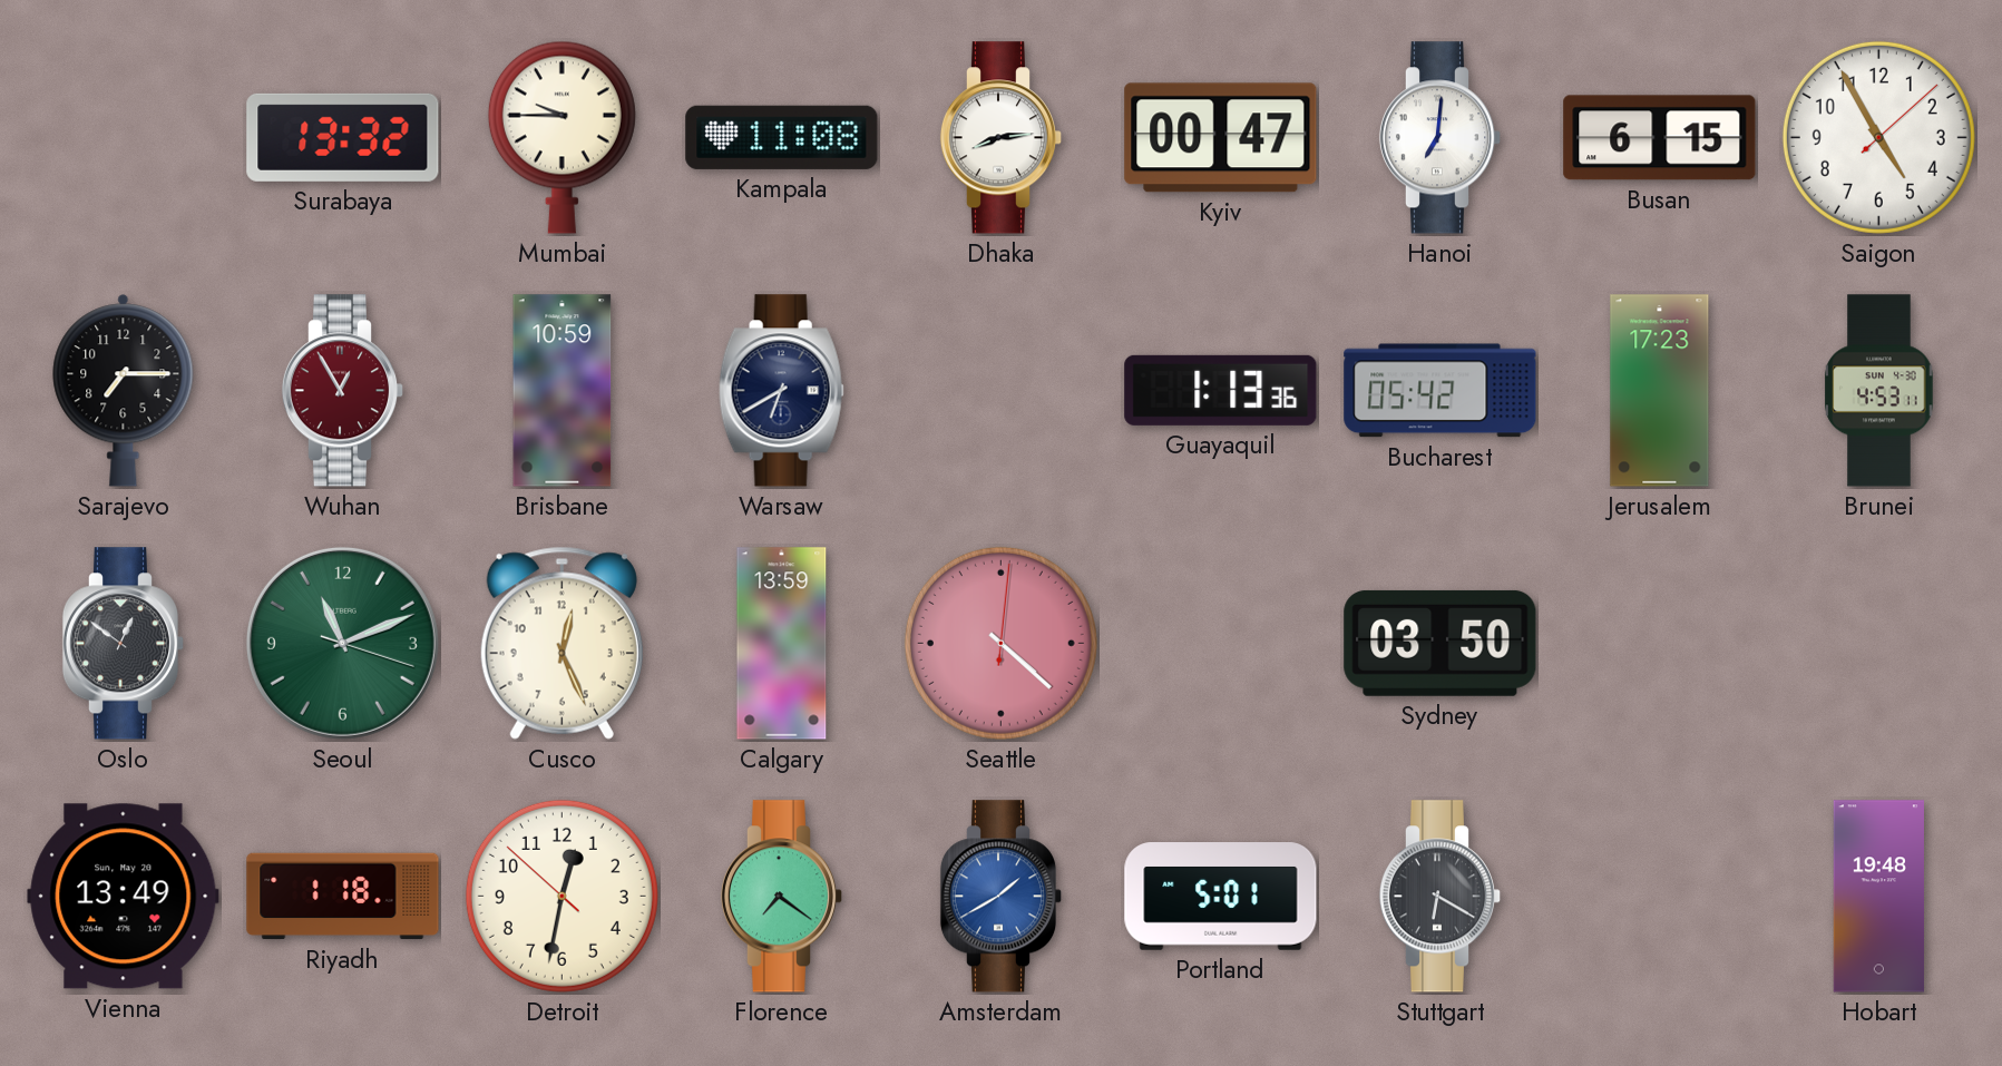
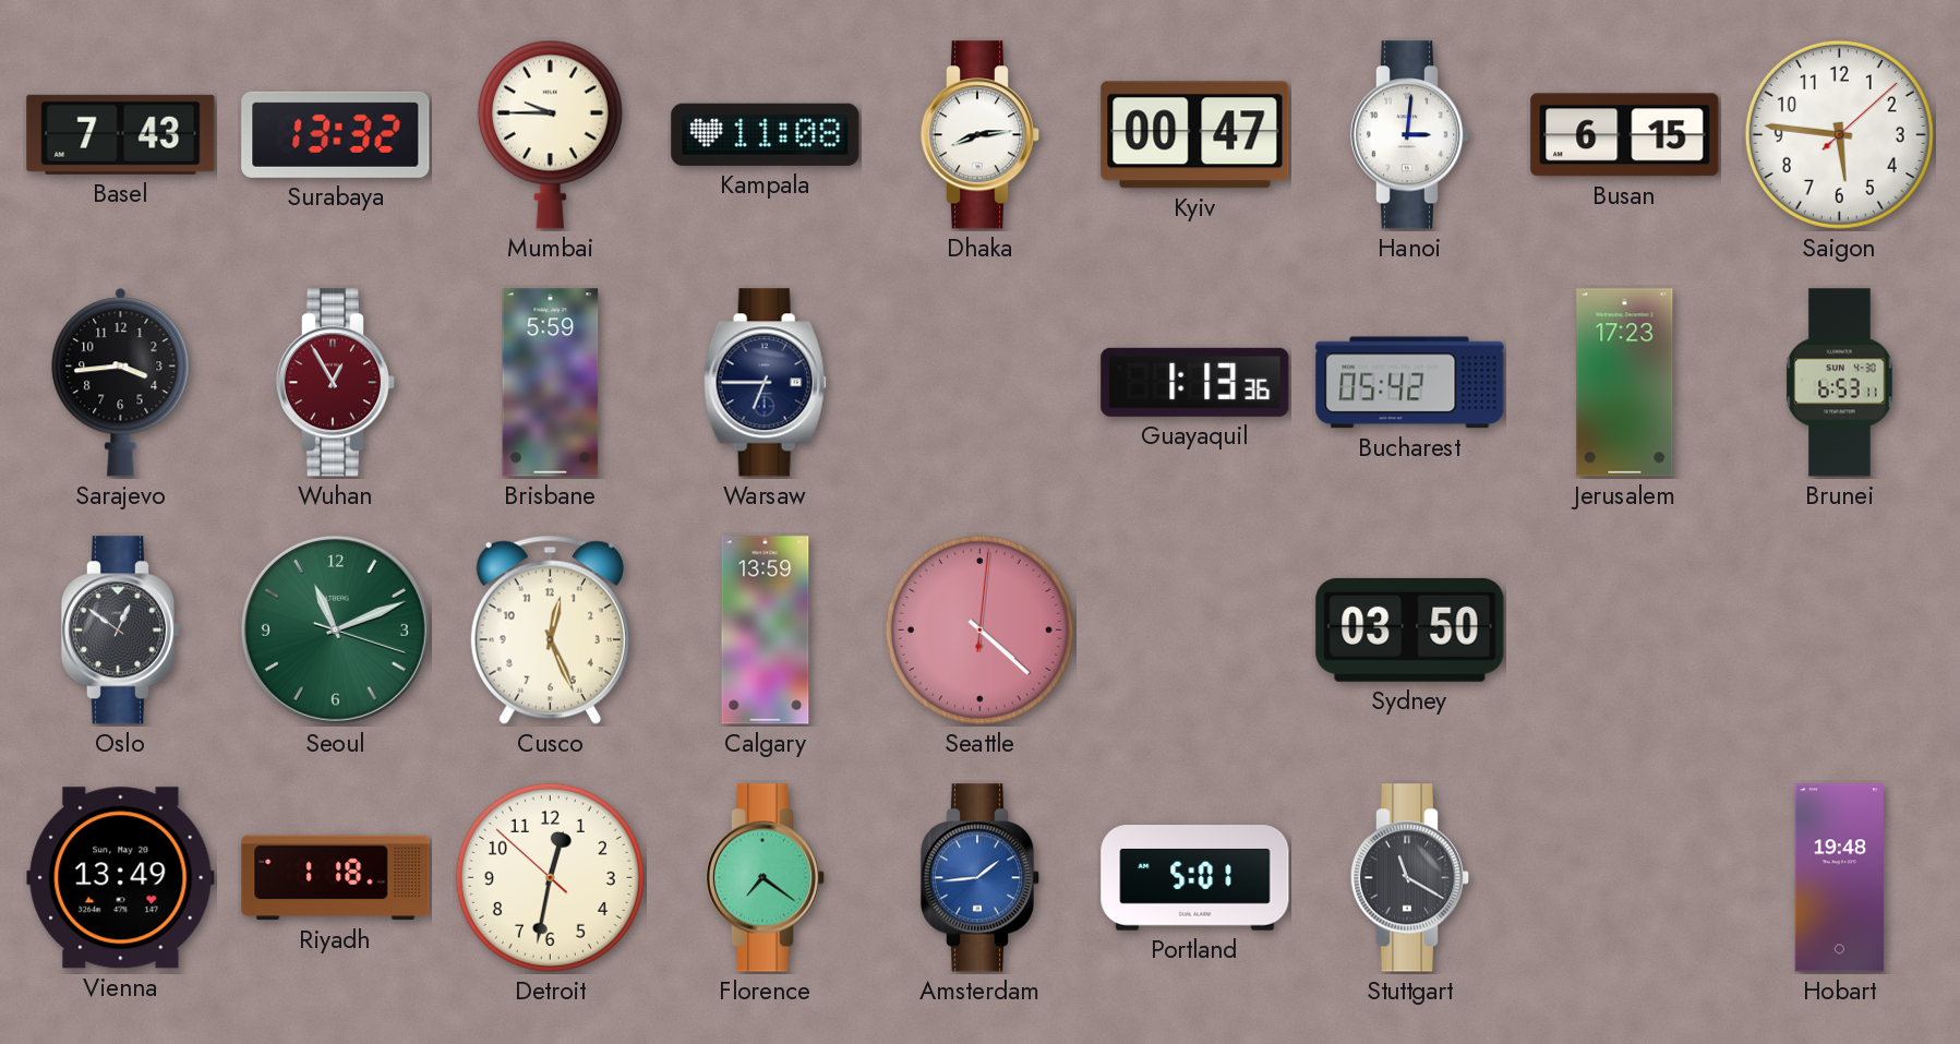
Basel: none -> 7:43
Hanoi: 7:01 -> 3:01
Saigon: 4:55 -> 5:46
Sarajevo: 7:15 -> 3:44
Brisbane: 10:59 -> 5:59
Warsaw: 6:40 -> 6:45
Brunei: 4:53 -> 6:53
Amsterdam: 1:40 -> 1:44
Stuttgart: 6:20 -> 11:20
